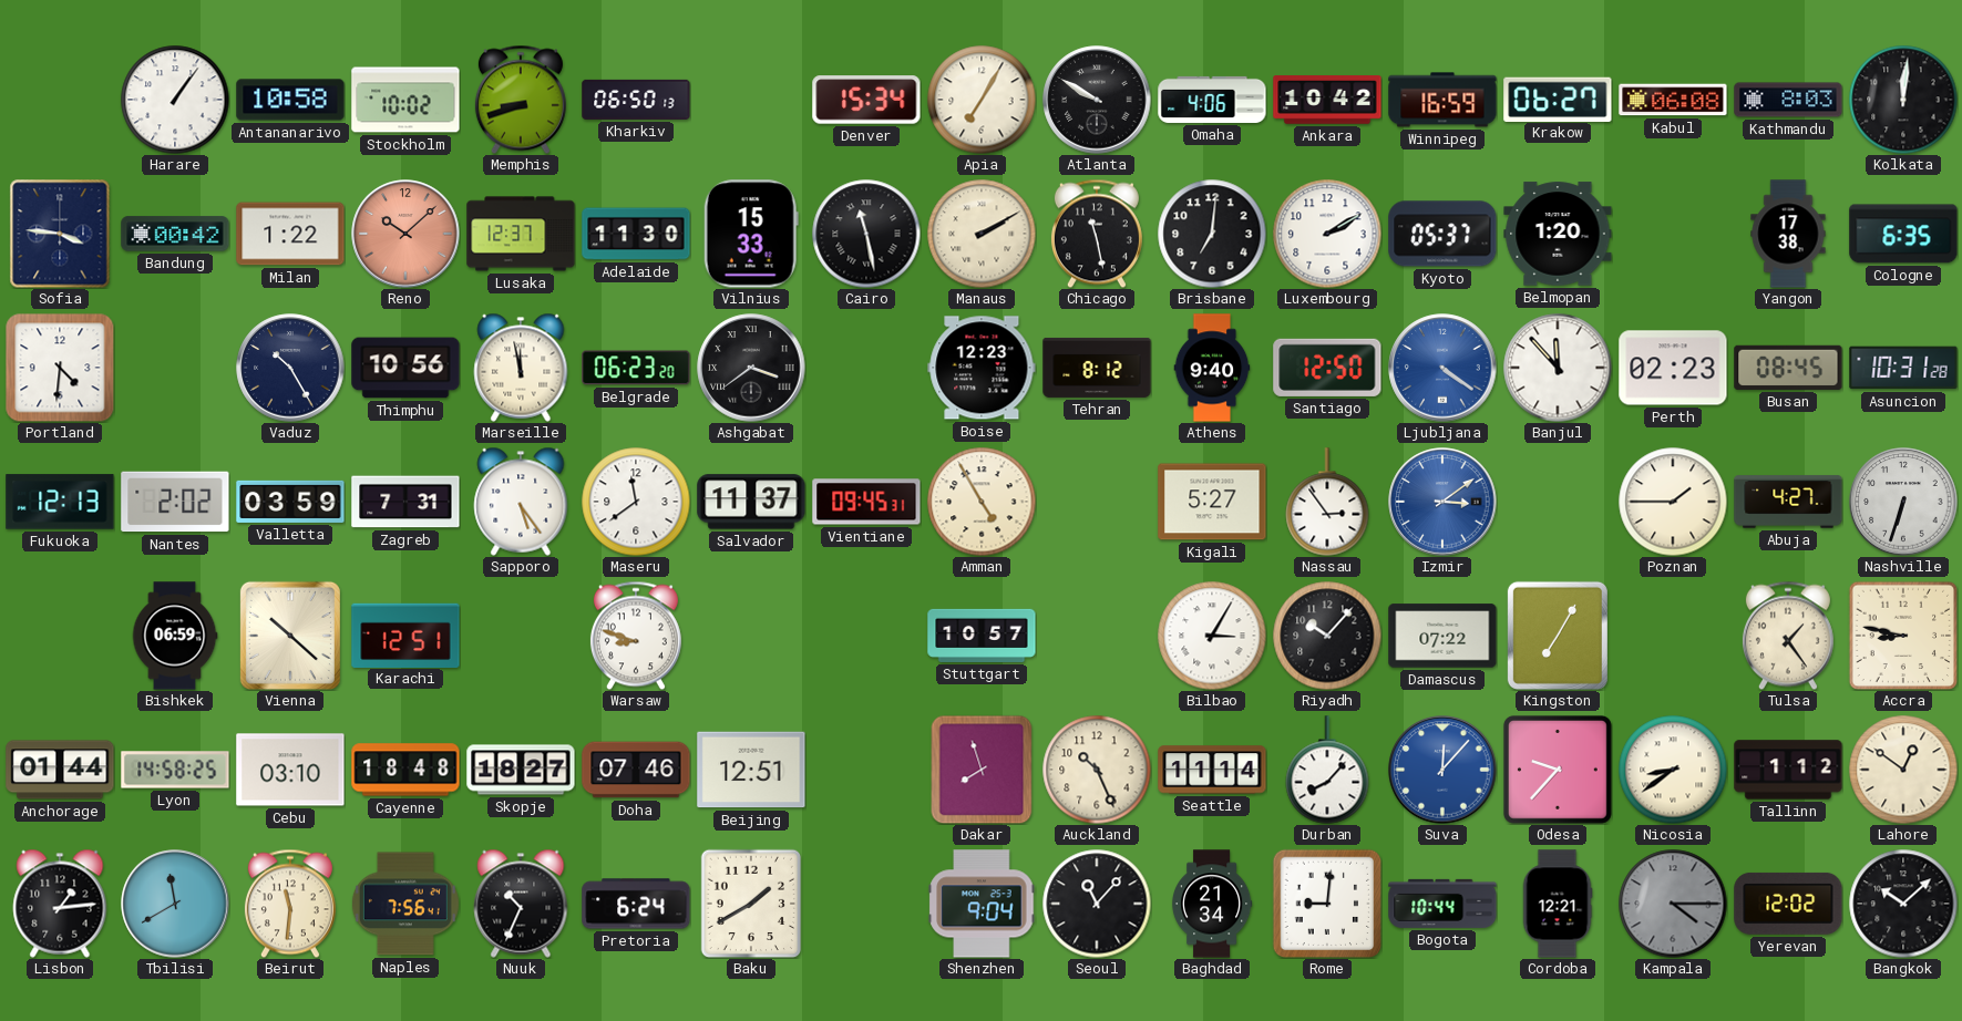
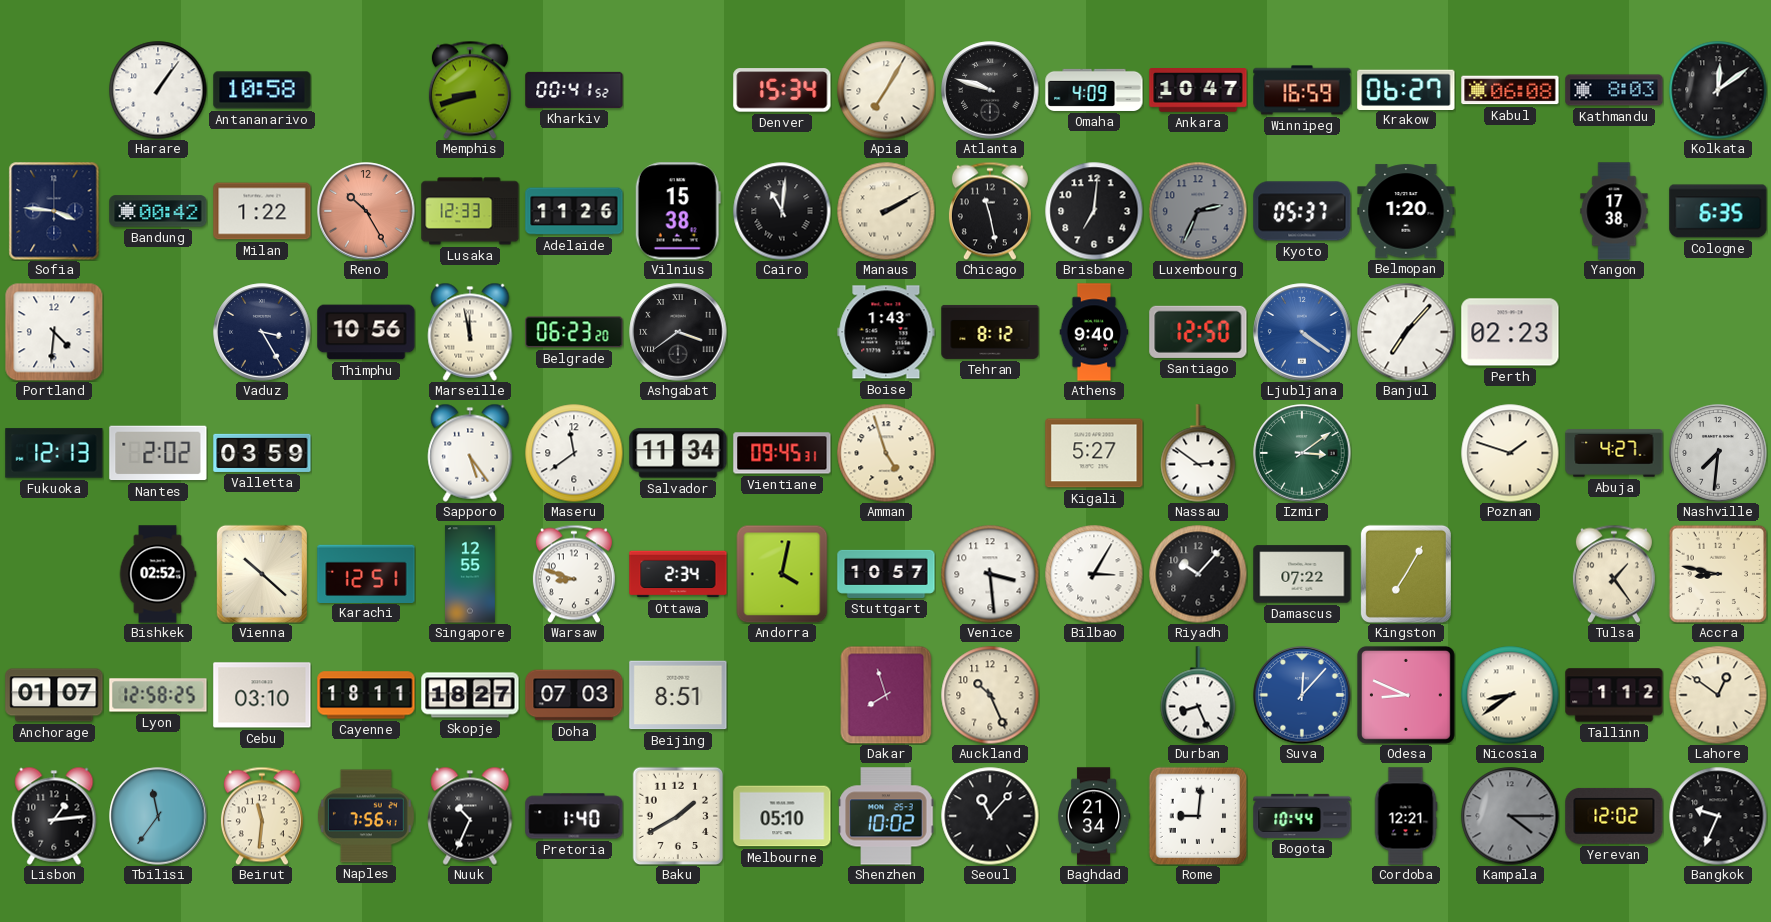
Stockholm: 10:02 -> none
Kharkiv: 06:50 -> 00:41
Atlanta: 9:50 -> 9:48
Omaha: 4:06 -> 4:09
Ankara: 10:42 -> 10:47
Kolkata: 12:01 -> 12:09
Reno: 10:08 -> 10:25
Lusaka: 12:37 -> 12:33
Adelaide: 11:30 -> 11:26
Vilnius: 15:33 -> 15:38
Cairo: 11:28 -> 11:01
Luxembourg: 2:10 -> 2:34
Luxembourg dial: white -> grey
Vaduz: 10:25 -> 3:25
Boise: 12:23 -> 1:43
Banjul: 11:53 -> 7:07
Busan: 08:45 -> none
Asuncion: 10:31 -> none
Zagreb: 7:31 -> none
Salvador: 11:37 -> 11:34
Amman: 4:55 -> 4:57
Nassau: 2:54 -> 2:51
Izmir dial: blue -> green
Poznan: 1:45 -> 1:48
Nashville: 6:33 -> 7:31
Bishkek: 06:59 -> 02:52
Singapore: none -> 12:55
Ottawa: none -> 2:34
Andorra: none -> 4:02
Venice: none -> 3:29
Anchorage: 01:44 -> 01:07
Lyon: 14:58 -> 12:58
Cayenne: 18:48 -> 18:11
Doha: 07:46 -> 07:03
Beijing: 12:51 -> 8:51
Seattle: 11:14 -> none
Durban: 8:07 -> 8:26
Odesa: 9:37 -> 8:49
Tbilisi: 11:40 -> 11:36
Pretoria: 6:24 -> 1:40
Melbourne: none -> 05:10
Shenzhen: 9:04 -> 10:02
Bangkok: 10:08 -> 9:34
